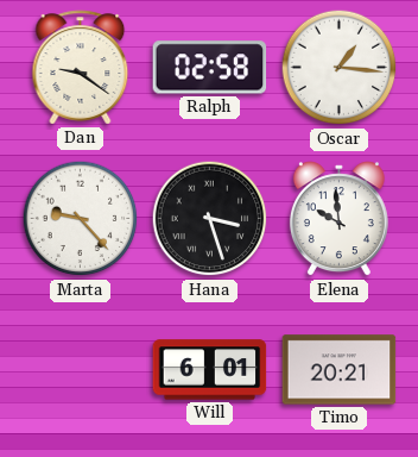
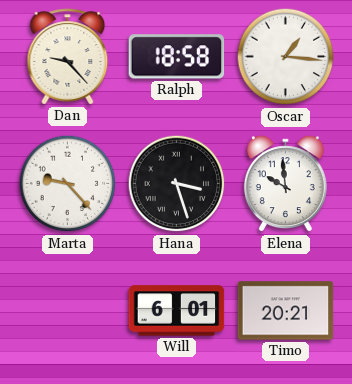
Dan: 9:21 -> 9:23
Ralph: 02:58 -> 18:58
